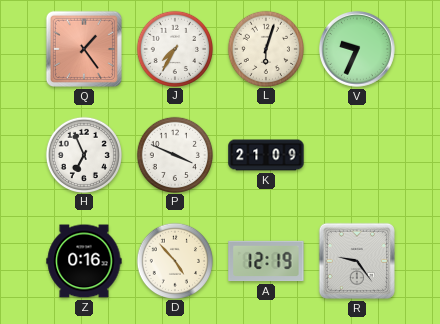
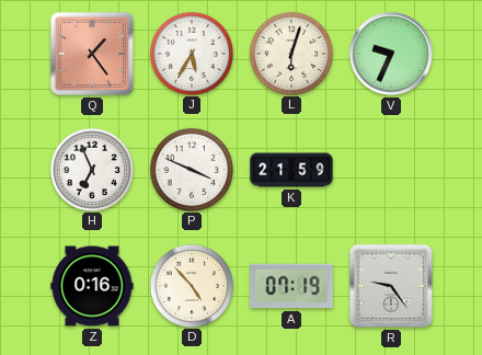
J: 7:35 -> 5:35
K: 21:09 -> 21:59
A: 12:19 -> 07:19
